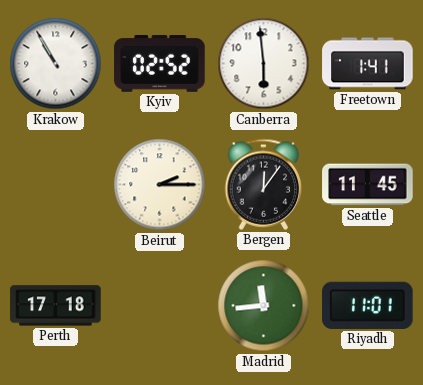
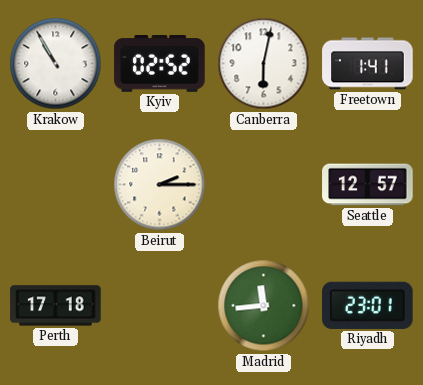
Canberra: 5:59 -> 6:02
Bergen: 12:06 -> none
Seattle: 11:45 -> 12:57
Riyadh: 11:01 -> 23:01
